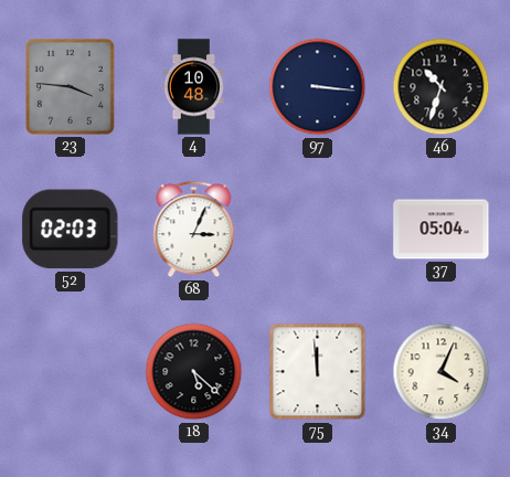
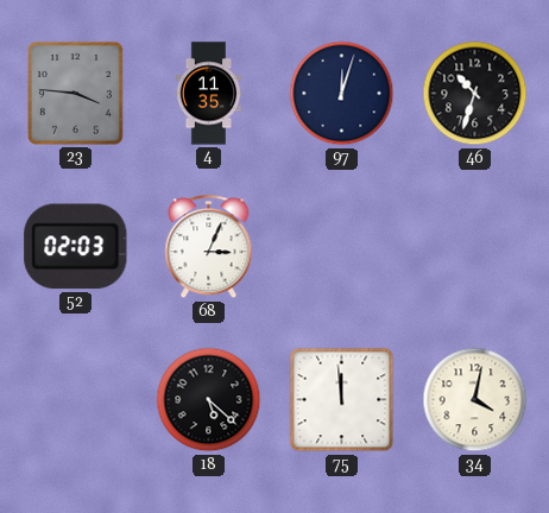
4: 10:48 -> 11:35
97: 3:16 -> 12:03
37: 05:04 -> none
34: 4:04 -> 4:02
